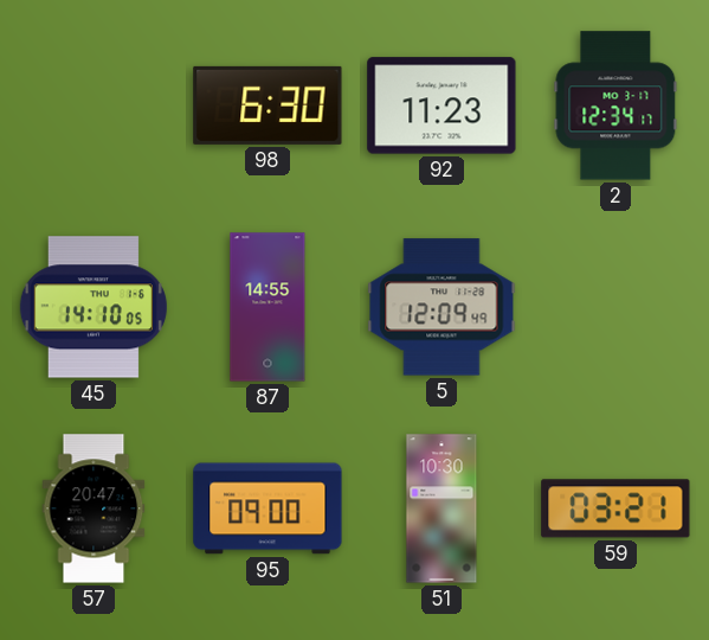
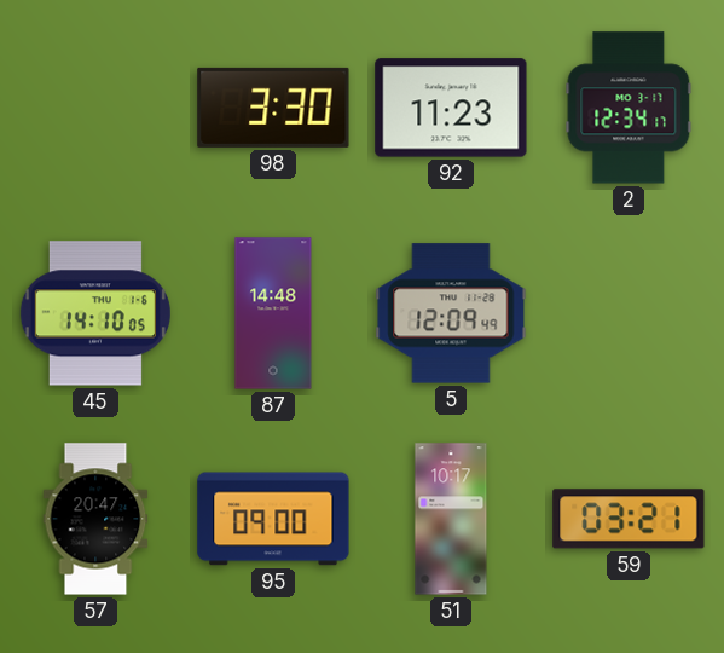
98: 6:30 -> 3:30
87: 14:55 -> 14:48
51: 10:30 -> 10:17
